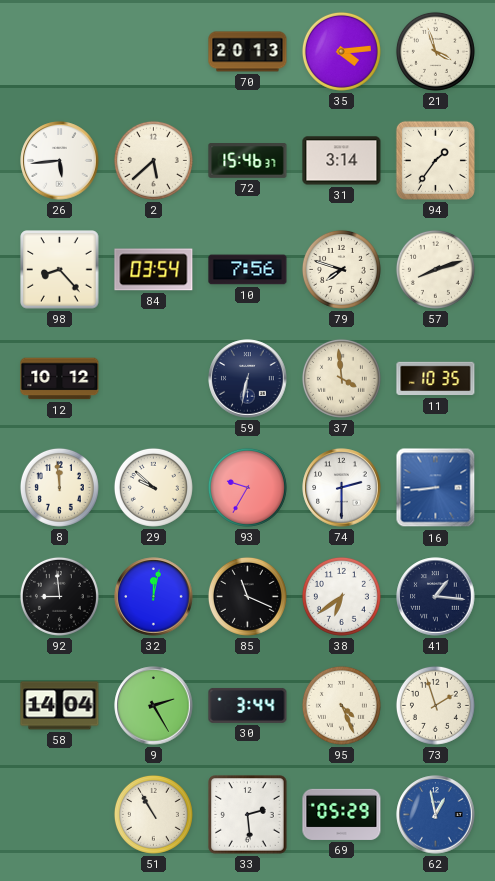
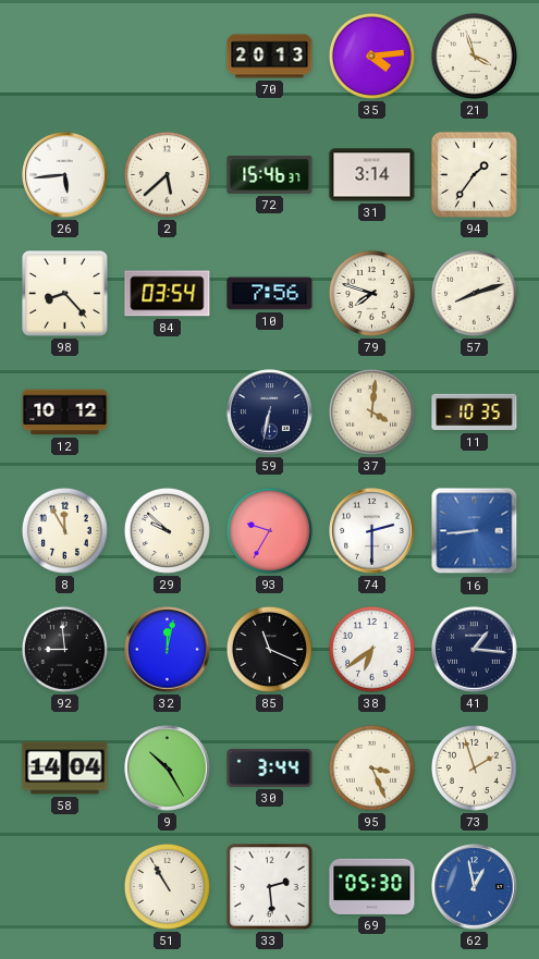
37: 3:59 -> 4:01
8: 11:59 -> 11:55
9: 2:25 -> 10:25
95: 4:26 -> 3:26
69: 05:29 -> 05:30
